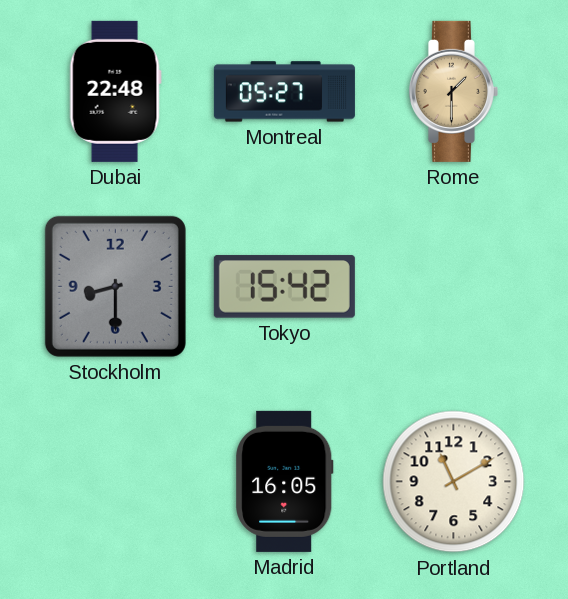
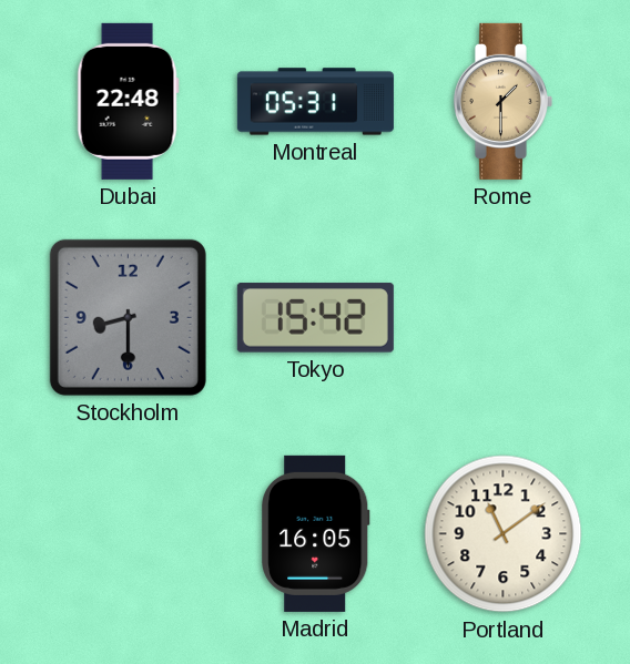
Montreal: 05:27 -> 05:31
Portland: 11:10 -> 11:09
